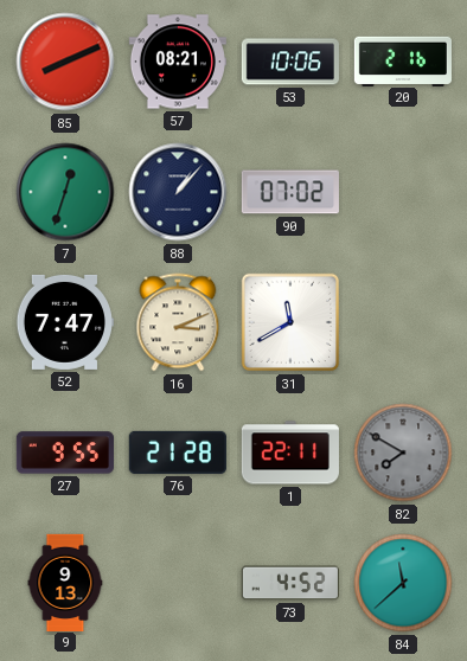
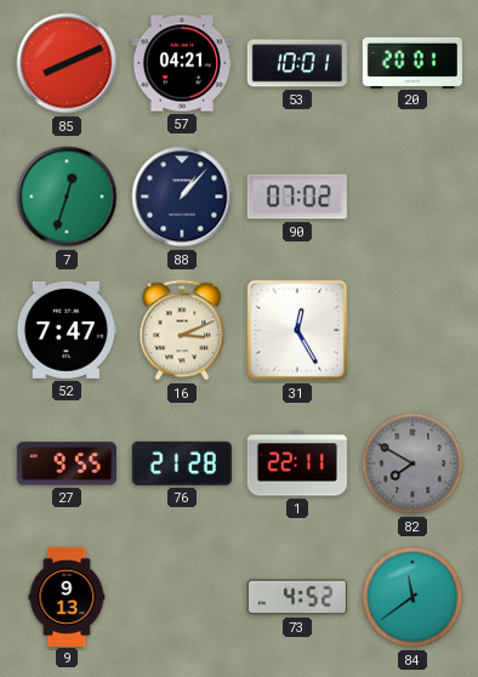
57: 08:21 -> 04:21
53: 10:06 -> 10:01
20: 2:16 -> 20:01
31: 11:40 -> 12:25
84: 11:38 -> 11:39
